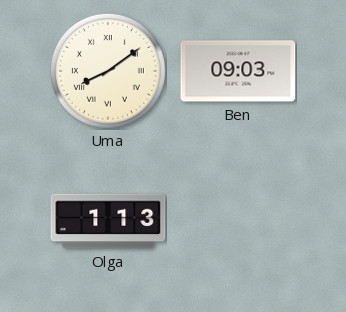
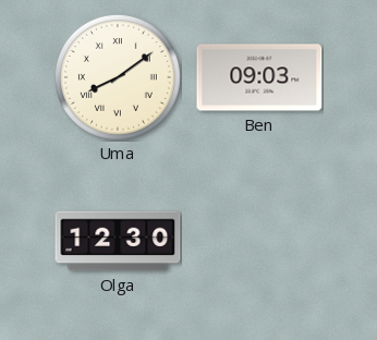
Olga: 1:13 -> 12:30
